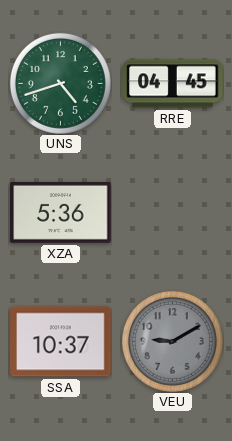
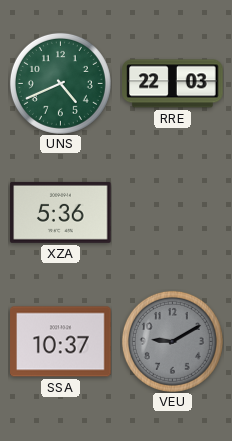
UNS: 4:42 -> 4:41
RRE: 04:45 -> 22:03
